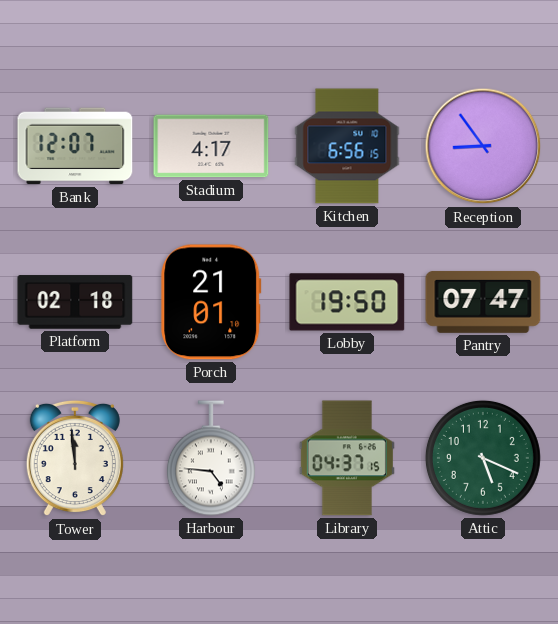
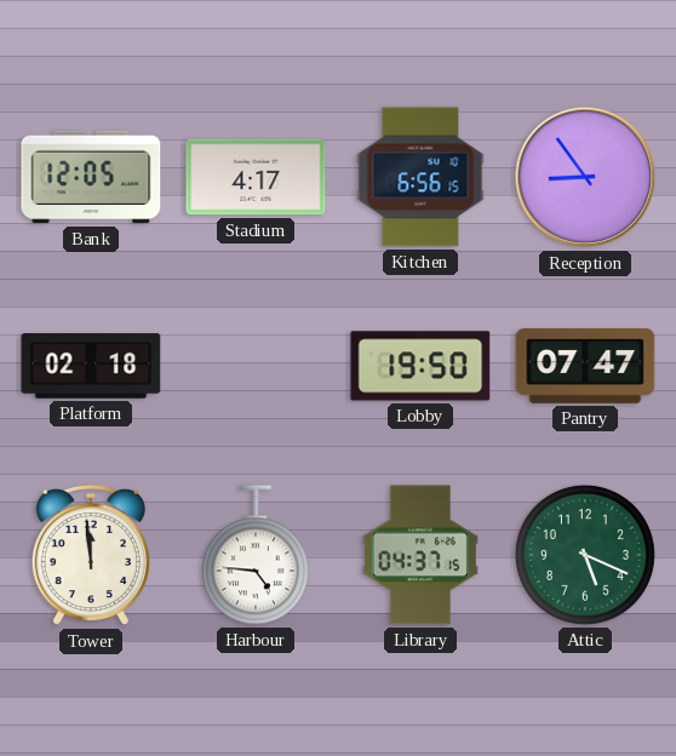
Bank: 12:07 -> 12:05
Porch: 21:01 -> none
